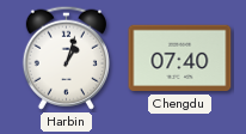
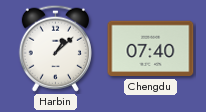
Harbin: 1:03 -> 1:08
